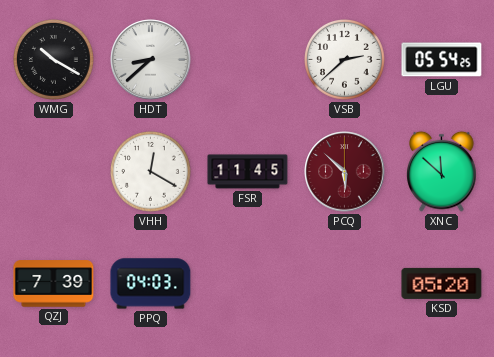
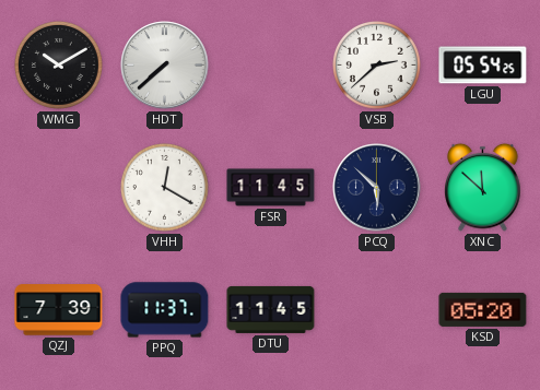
WMG: 10:20 -> 10:10
HDT: 8:38 -> 7:38
PCQ dial: burgundy -> navy
PPQ: 04:03 -> 11:37
DTU: none -> 11:45
